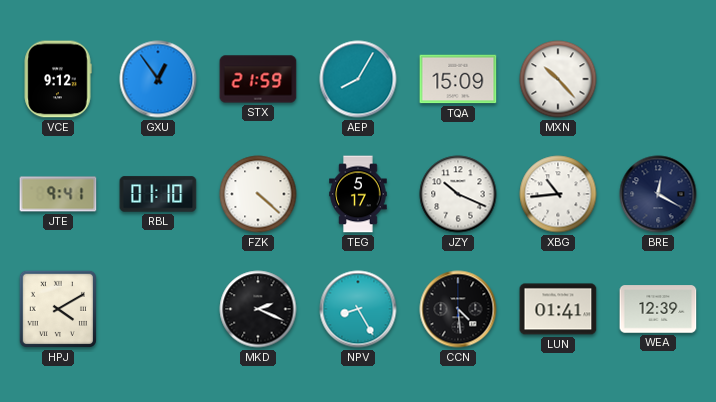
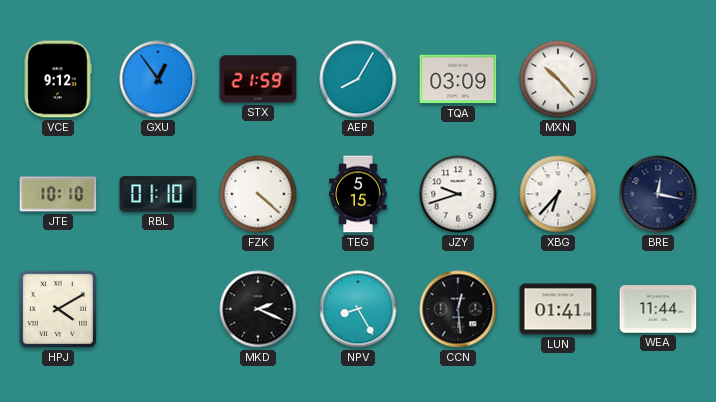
TQA: 15:09 -> 03:09
JTE: 9:41 -> 10:10
TEG: 5:17 -> 5:15
JZY: 10:19 -> 9:42
XBG: 10:44 -> 6:37
BRE: 12:20 -> 12:17
CCN: 4:29 -> 12:29
WEA: 12:39 -> 11:44
